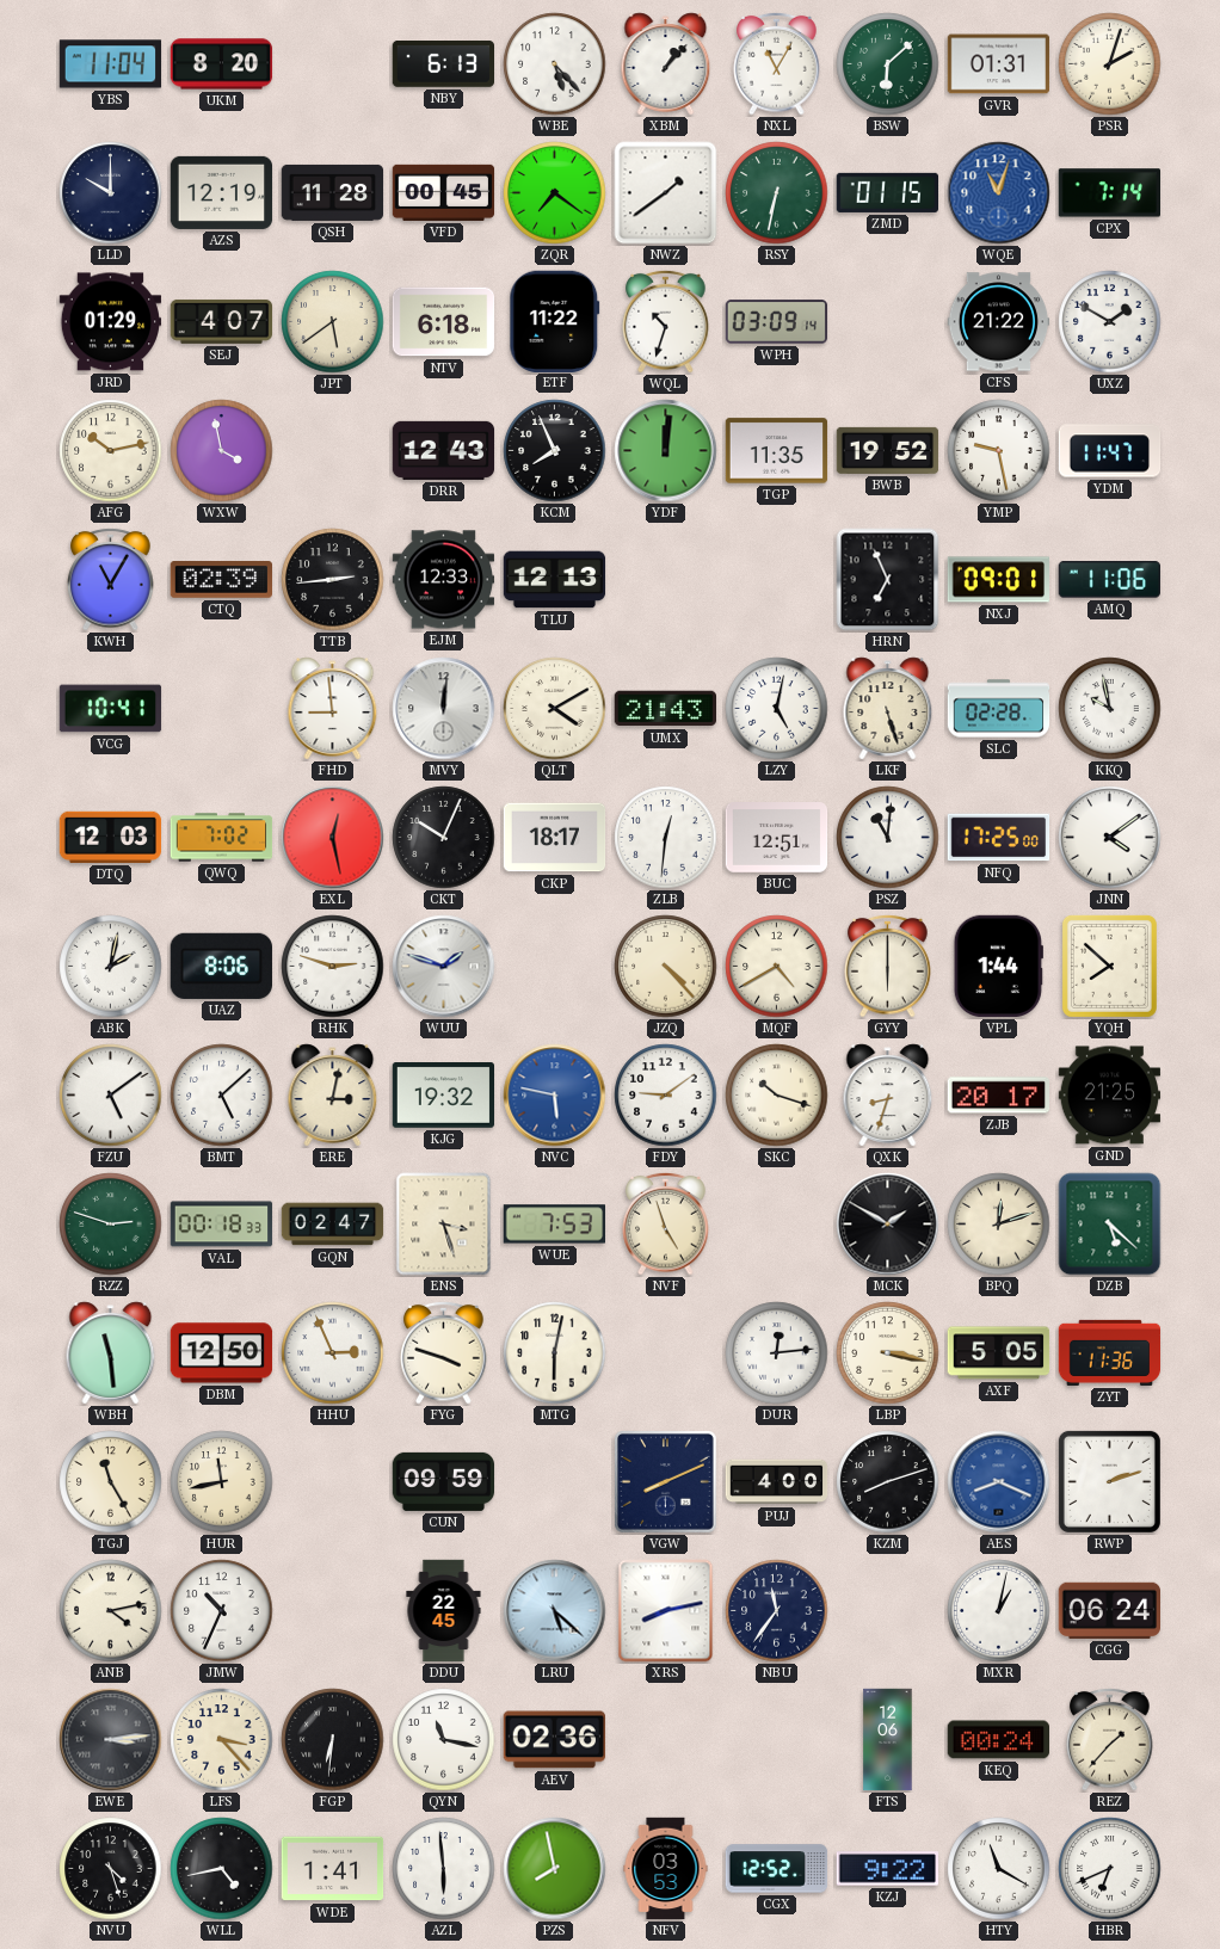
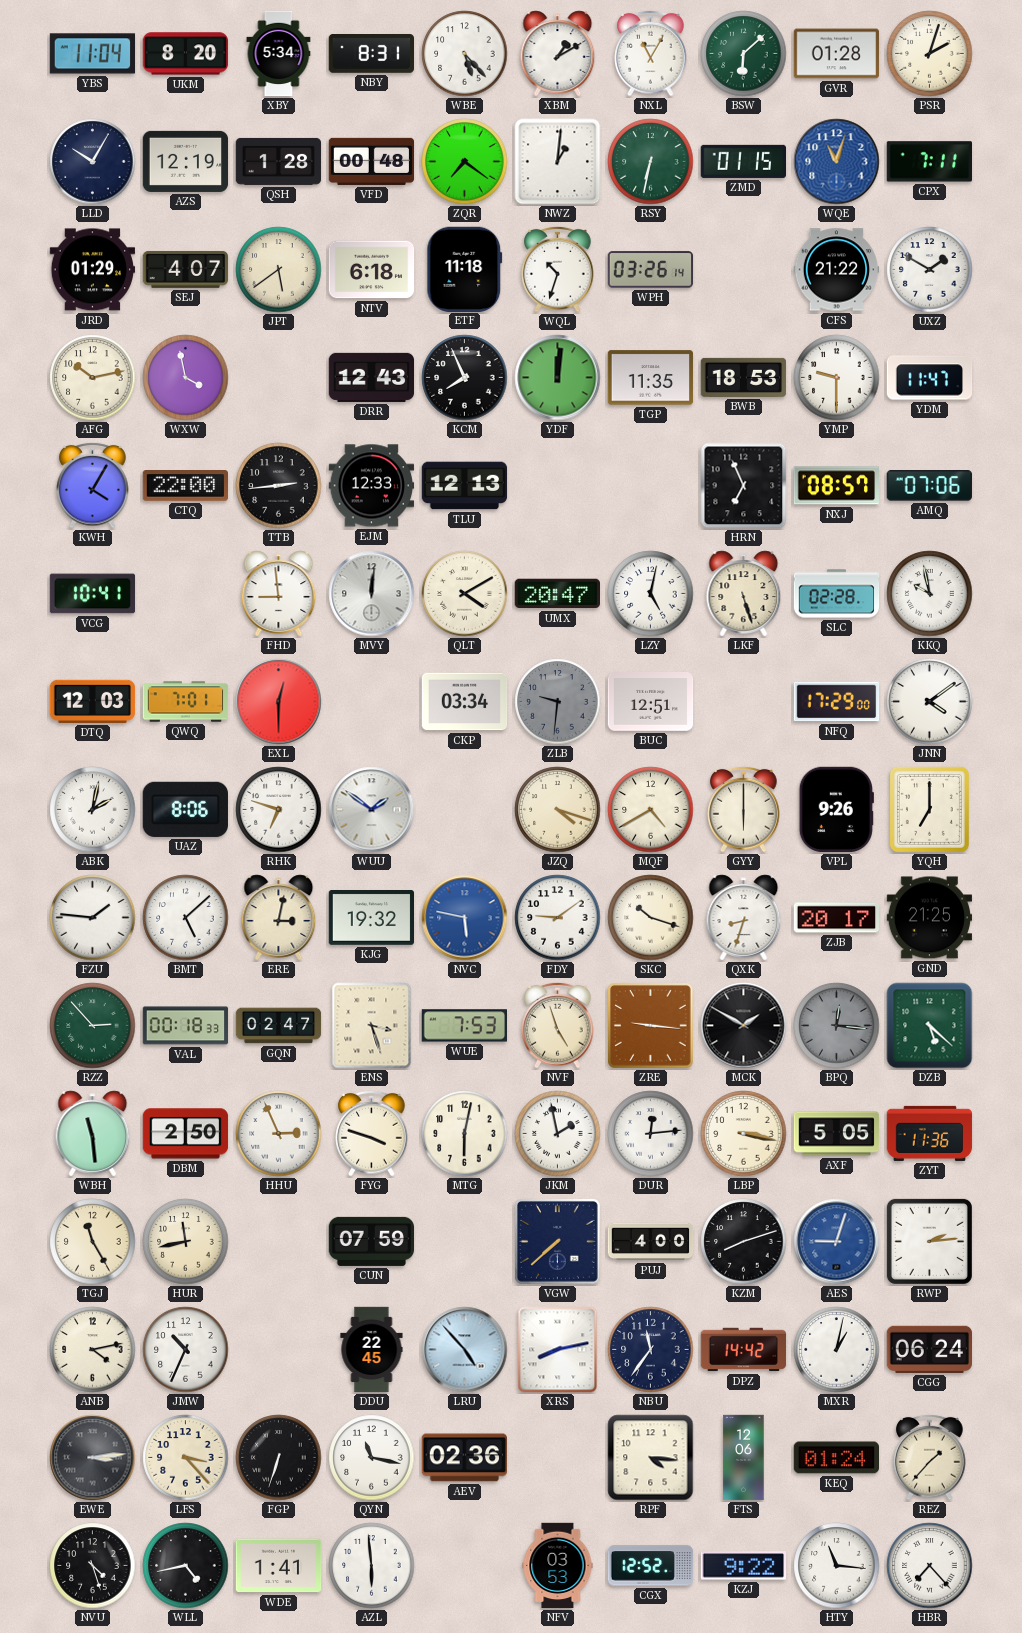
XBY: none -> 5:34
NBY: 6:13 -> 8:31
XBM: 1:07 -> 1:10
GVR: 01:31 -> 01:28
LLD: 10:00 -> 10:05
QSH: 11:28 -> 1:28
VFD: 00:45 -> 00:48
NWZ: 1:39 -> 1:01
CPX: 7:14 -> 7:11
ETF: 11:22 -> 11:18
WPH: 03:09 -> 03:26
BWB: 19:52 -> 18:53
YMP: 9:28 -> 9:30
KWH: 11:05 -> 4:05
CTQ: 02:39 -> 22:00
NXJ: 09:01 -> 08:57
AMQ: 11:06 -> 07:06
UMX: 21:43 -> 20:47
QWQ: 7:02 -> 7:01
EXL: 12:28 -> 12:30
CKT: 10:04 -> none
CKP: 18:17 -> 03:34
ZLB: 12:31 -> 9:31
ZLB dial: white -> grey
PSZ: 11:01 -> none
NFQ: 17:25 -> 17:29
RHK: 2:48 -> 6:48
WUU: 1:48 -> 1:51
JZQ: 4:23 -> 4:18
VPL: 1:44 -> 9:26
YQH: 7:52 -> 7:00
FZU: 5:09 -> 1:46
RZZ: 2:48 -> 2:53
ZRE: none -> 9:16
BPQ: 12:12 -> 12:16
BPQ dial: cream -> grey
DBM: 12:50 -> 2:50
JKM: none -> 1:58
CUN: 09:59 -> 07:59
VGW: 8:11 -> 7:38
AES: 8:19 -> 9:03
RWP: 2:12 -> 2:14
LRU: 5:22 -> 4:53
DPZ: none -> 14:42
FGP: 6:31 -> 6:33
RPF: none -> 4:16
KEQ: 00:24 -> 01:24
PZS: 7:58 -> none
HTY: 11:20 -> 11:16
HBR: 6:41 -> 7:23
